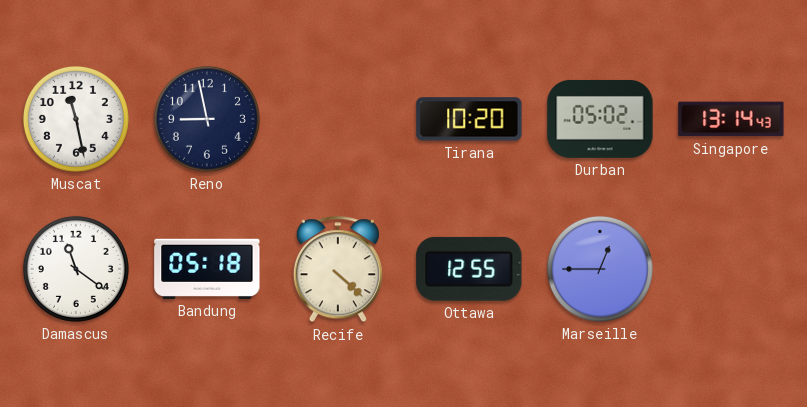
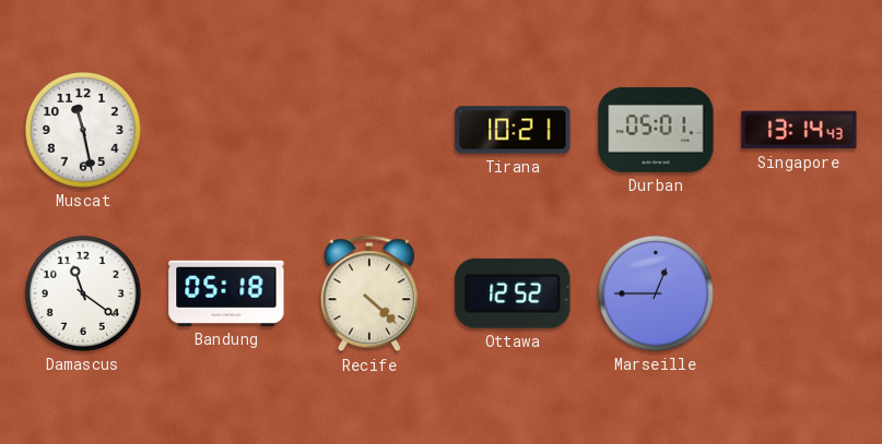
Reno: 8:58 -> none
Tirana: 10:20 -> 10:21
Durban: 05:02 -> 05:01
Ottawa: 12:55 -> 12:52
